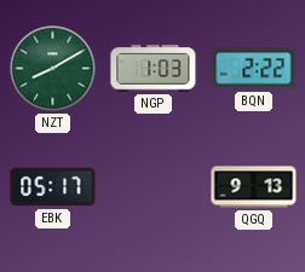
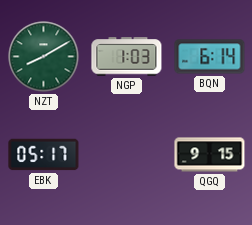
BQN: 2:22 -> 6:14
QGQ: 9:13 -> 9:15
